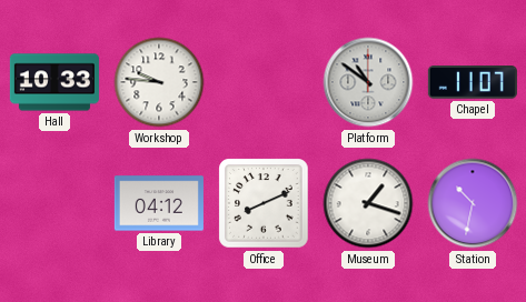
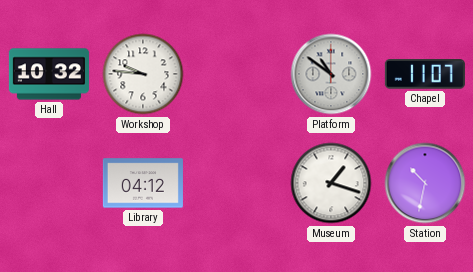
Hall: 10:33 -> 10:32
Office: 8:11 -> none
